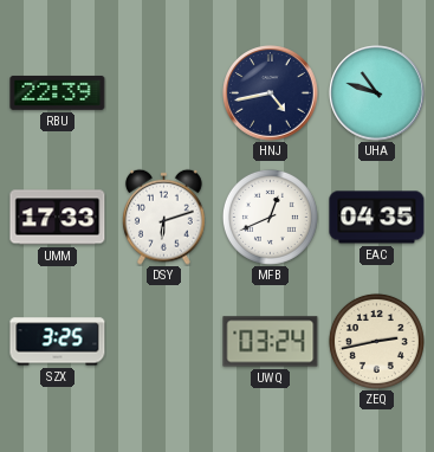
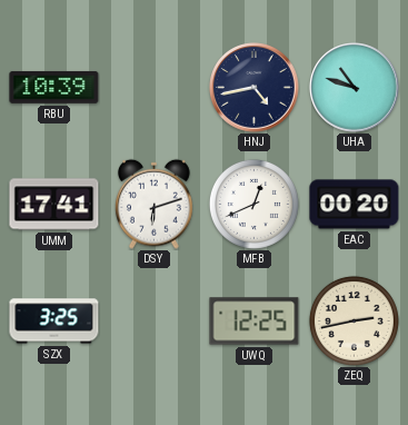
RBU: 22:39 -> 10:39
UMM: 17:33 -> 17:41
EAC: 04:35 -> 00:20
UWQ: 03:24 -> 12:25
